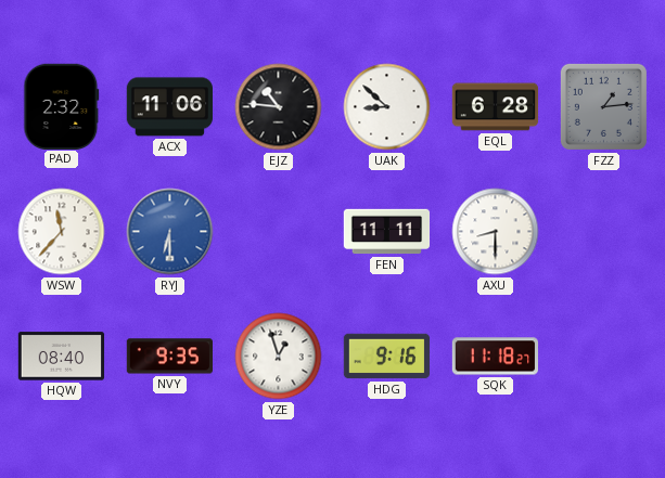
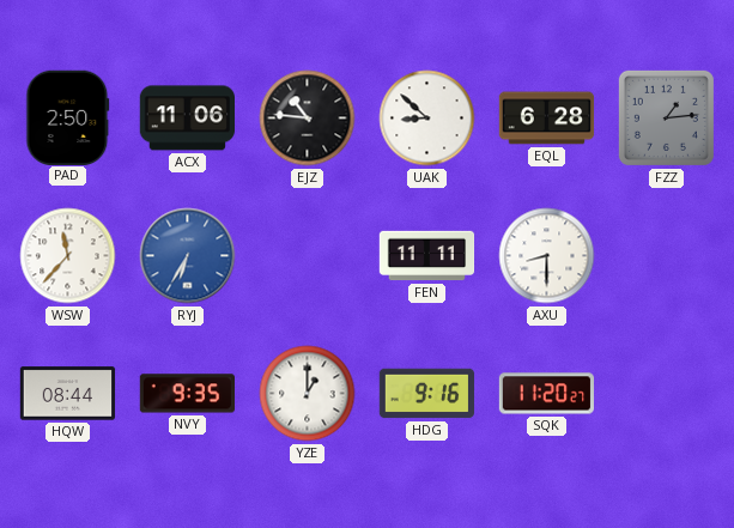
PAD: 2:32 -> 2:50
RYJ: 6:30 -> 6:35
HQW: 08:40 -> 08:44
YZE: 12:57 -> 1:00
SQK: 11:18 -> 11:20
